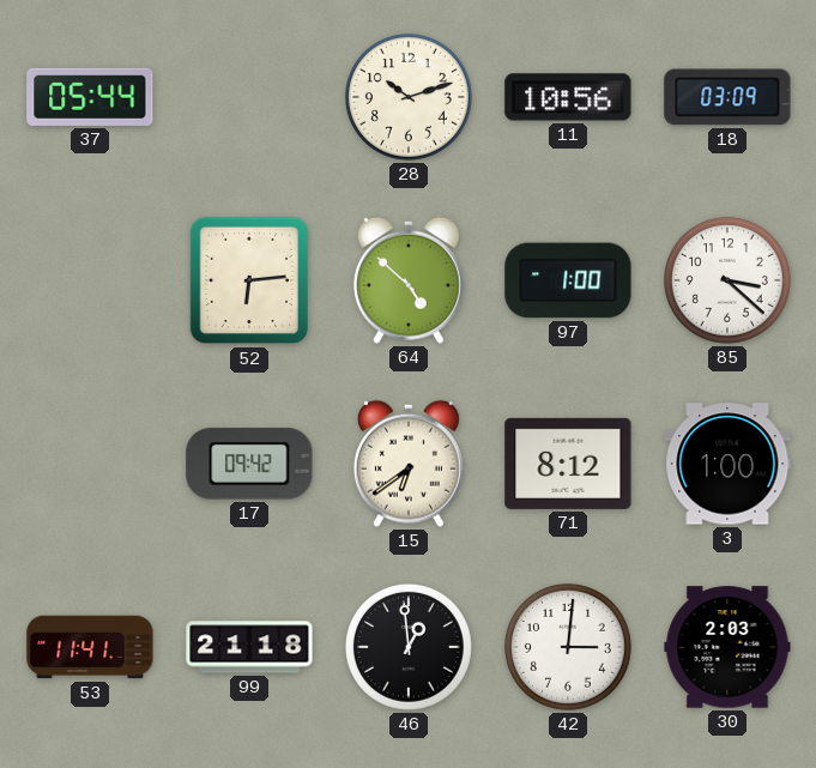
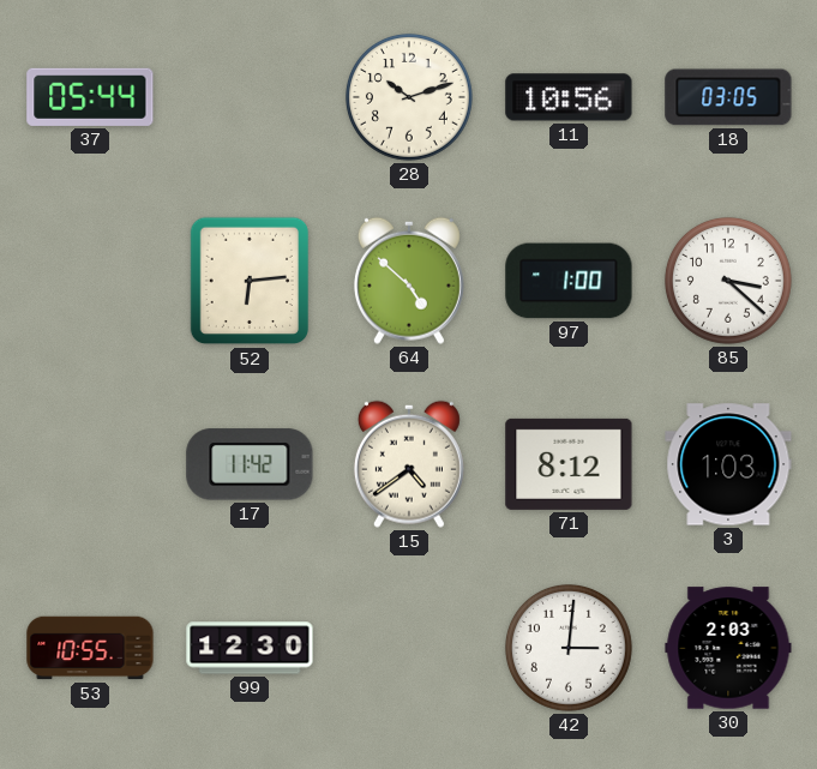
18: 03:09 -> 03:05
17: 09:42 -> 11:42
15: 6:39 -> 4:39
3: 1:00 -> 1:03
53: 11:41 -> 10:55
99: 21:18 -> 12:30
46: 12:59 -> none
